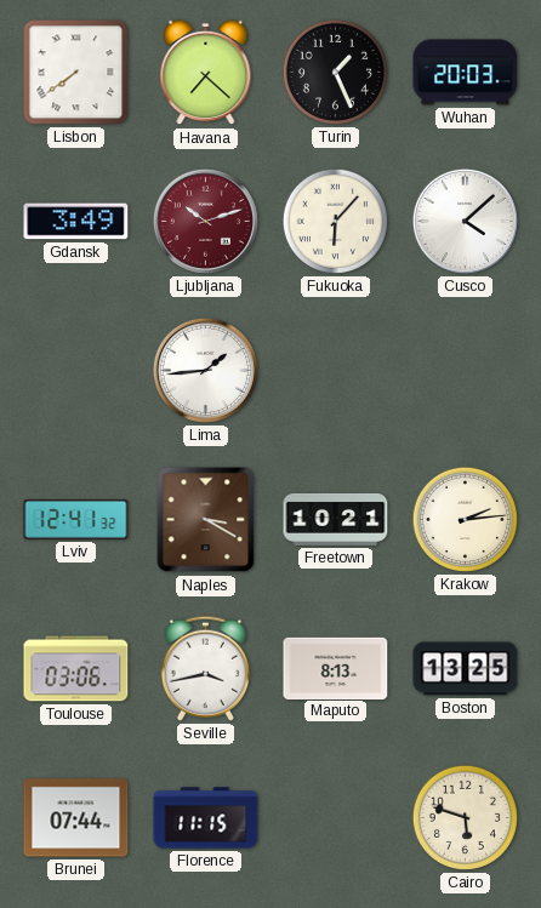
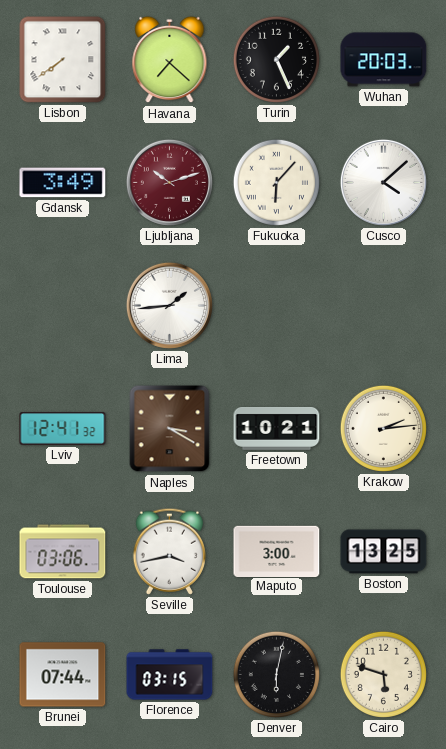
Maputo: 8:13 -> 3:00
Florence: 11:15 -> 03:15
Denver: none -> 6:02
